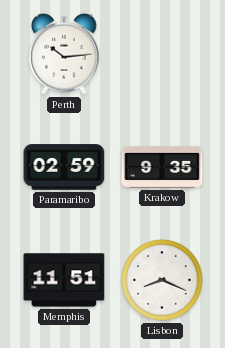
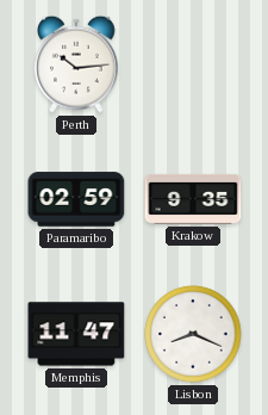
Memphis: 11:51 -> 11:47
